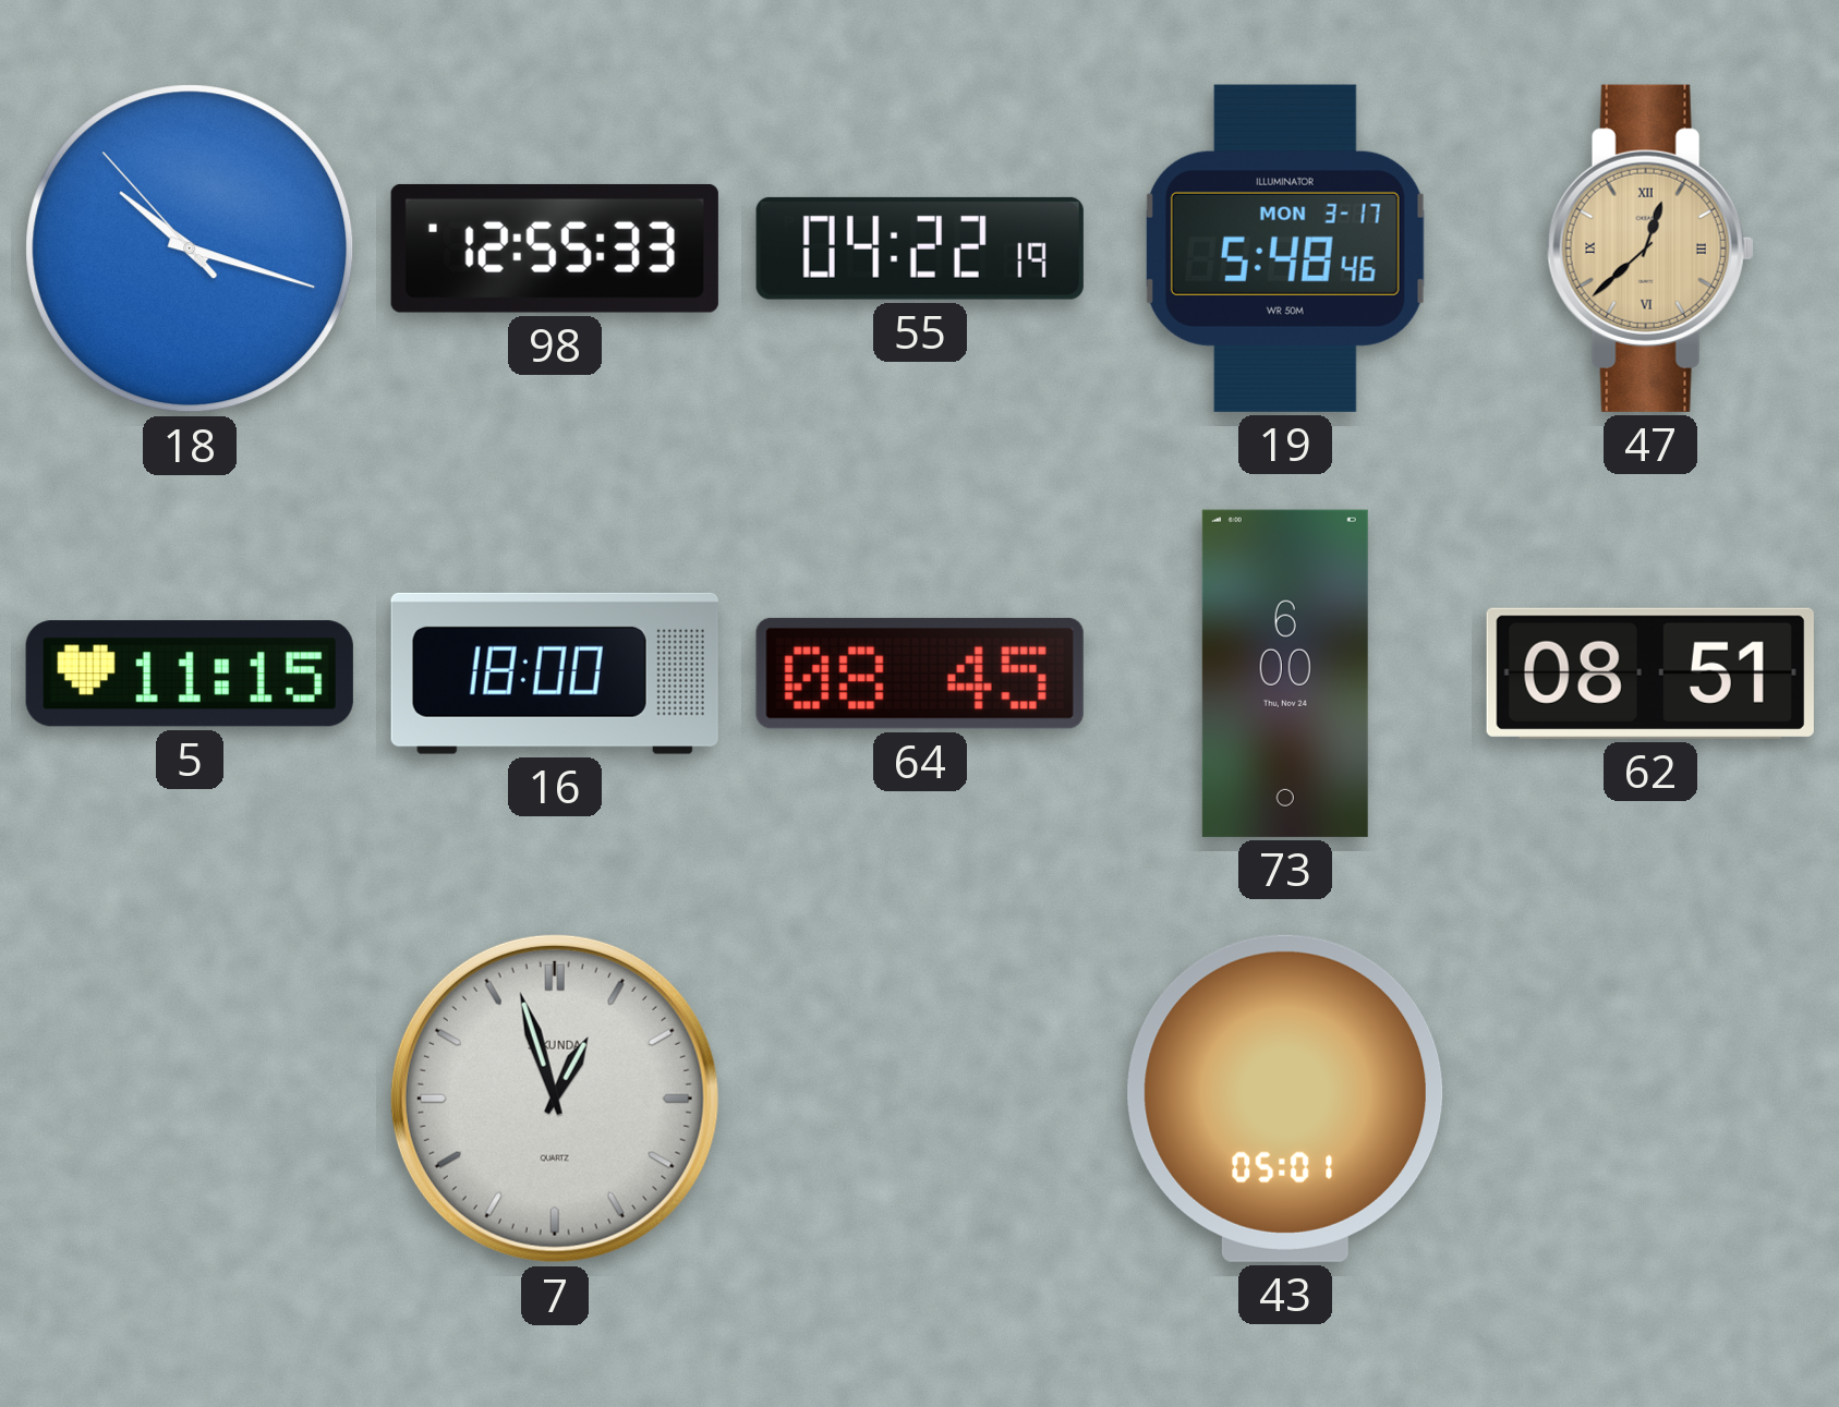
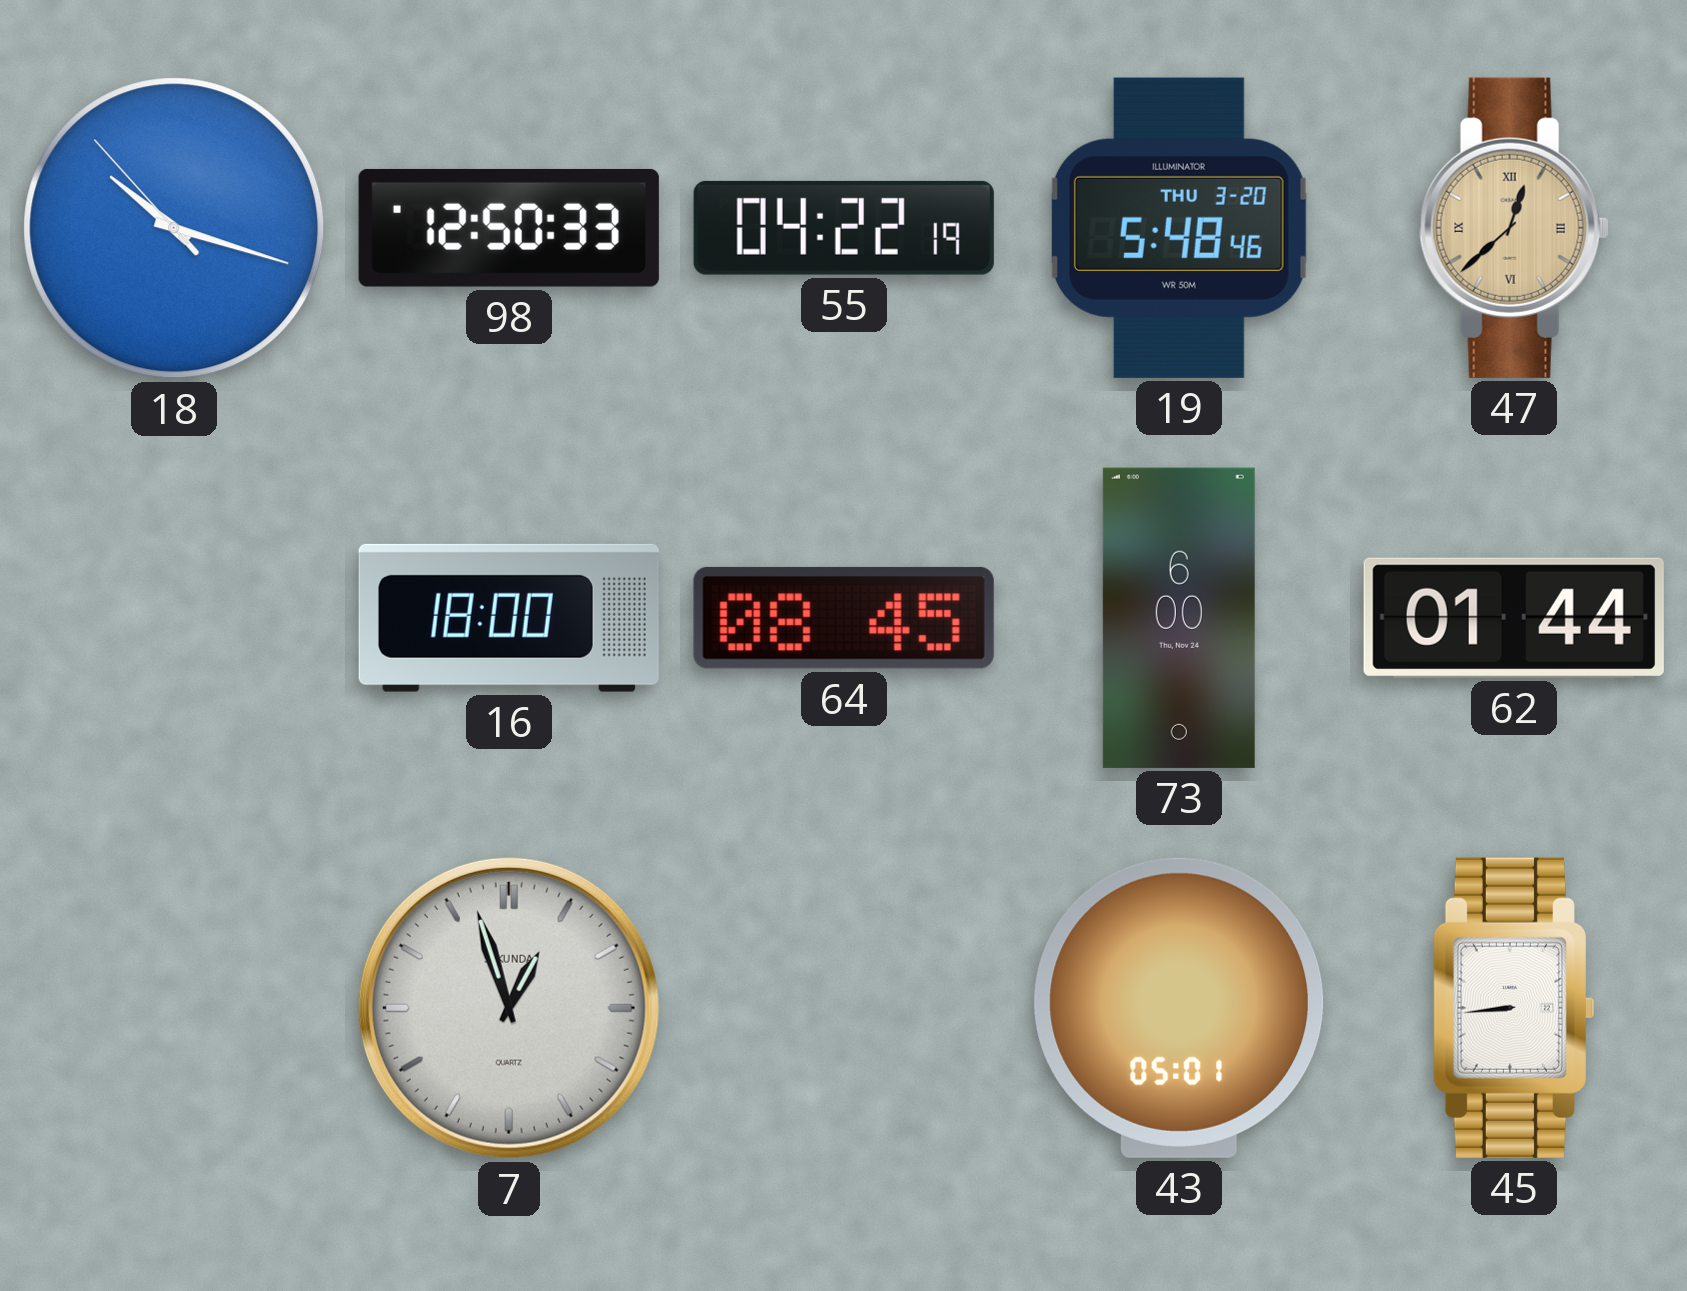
98: 12:55 -> 12:50
19 date: MON 3-17 -> THU 3-20
5: 11:15 -> none
62: 08:51 -> 01:44
45: none -> 8:44
